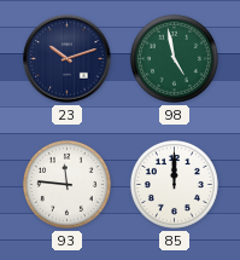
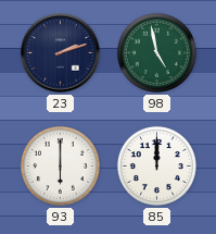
23: 10:12 -> 2:12
93: 11:46 -> 6:00
